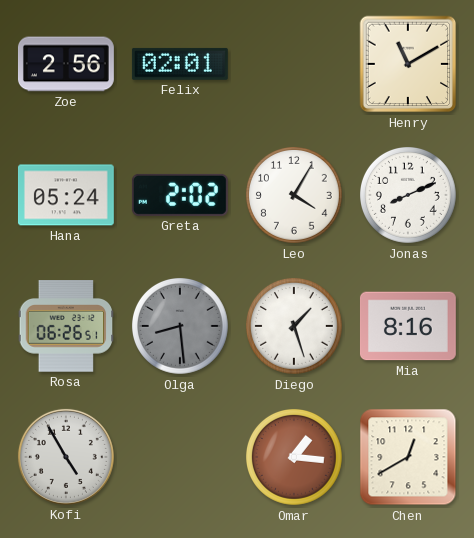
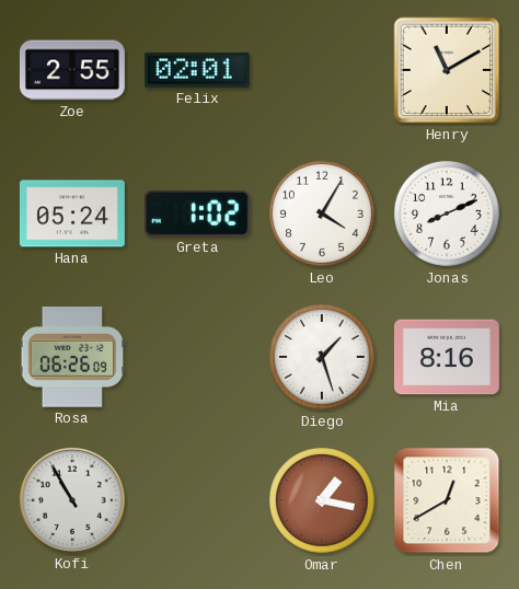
Zoe: 2:56 -> 2:55
Greta: 2:02 -> 1:02
Rosa: 06:26:51 -> 06:26:09
Olga: 8:29 -> none
Kofi: 4:55 -> 10:55
Omar: 1:16 -> 1:17
